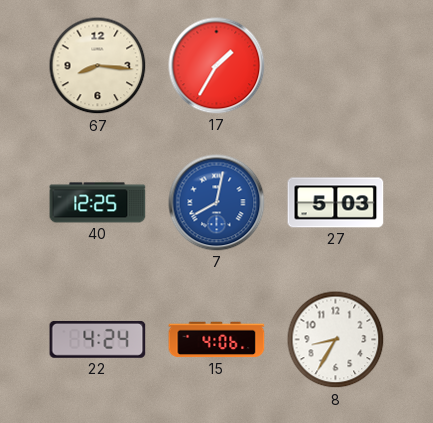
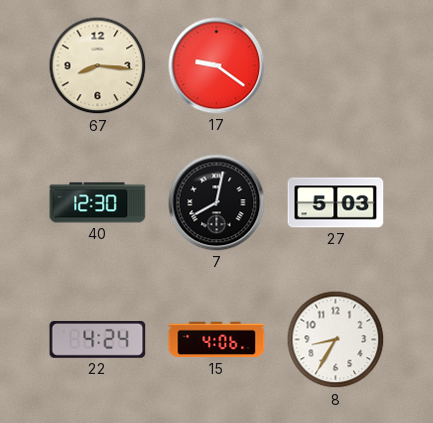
17: 1:35 -> 9:21
40: 12:25 -> 12:30
7 dial: blue -> black
